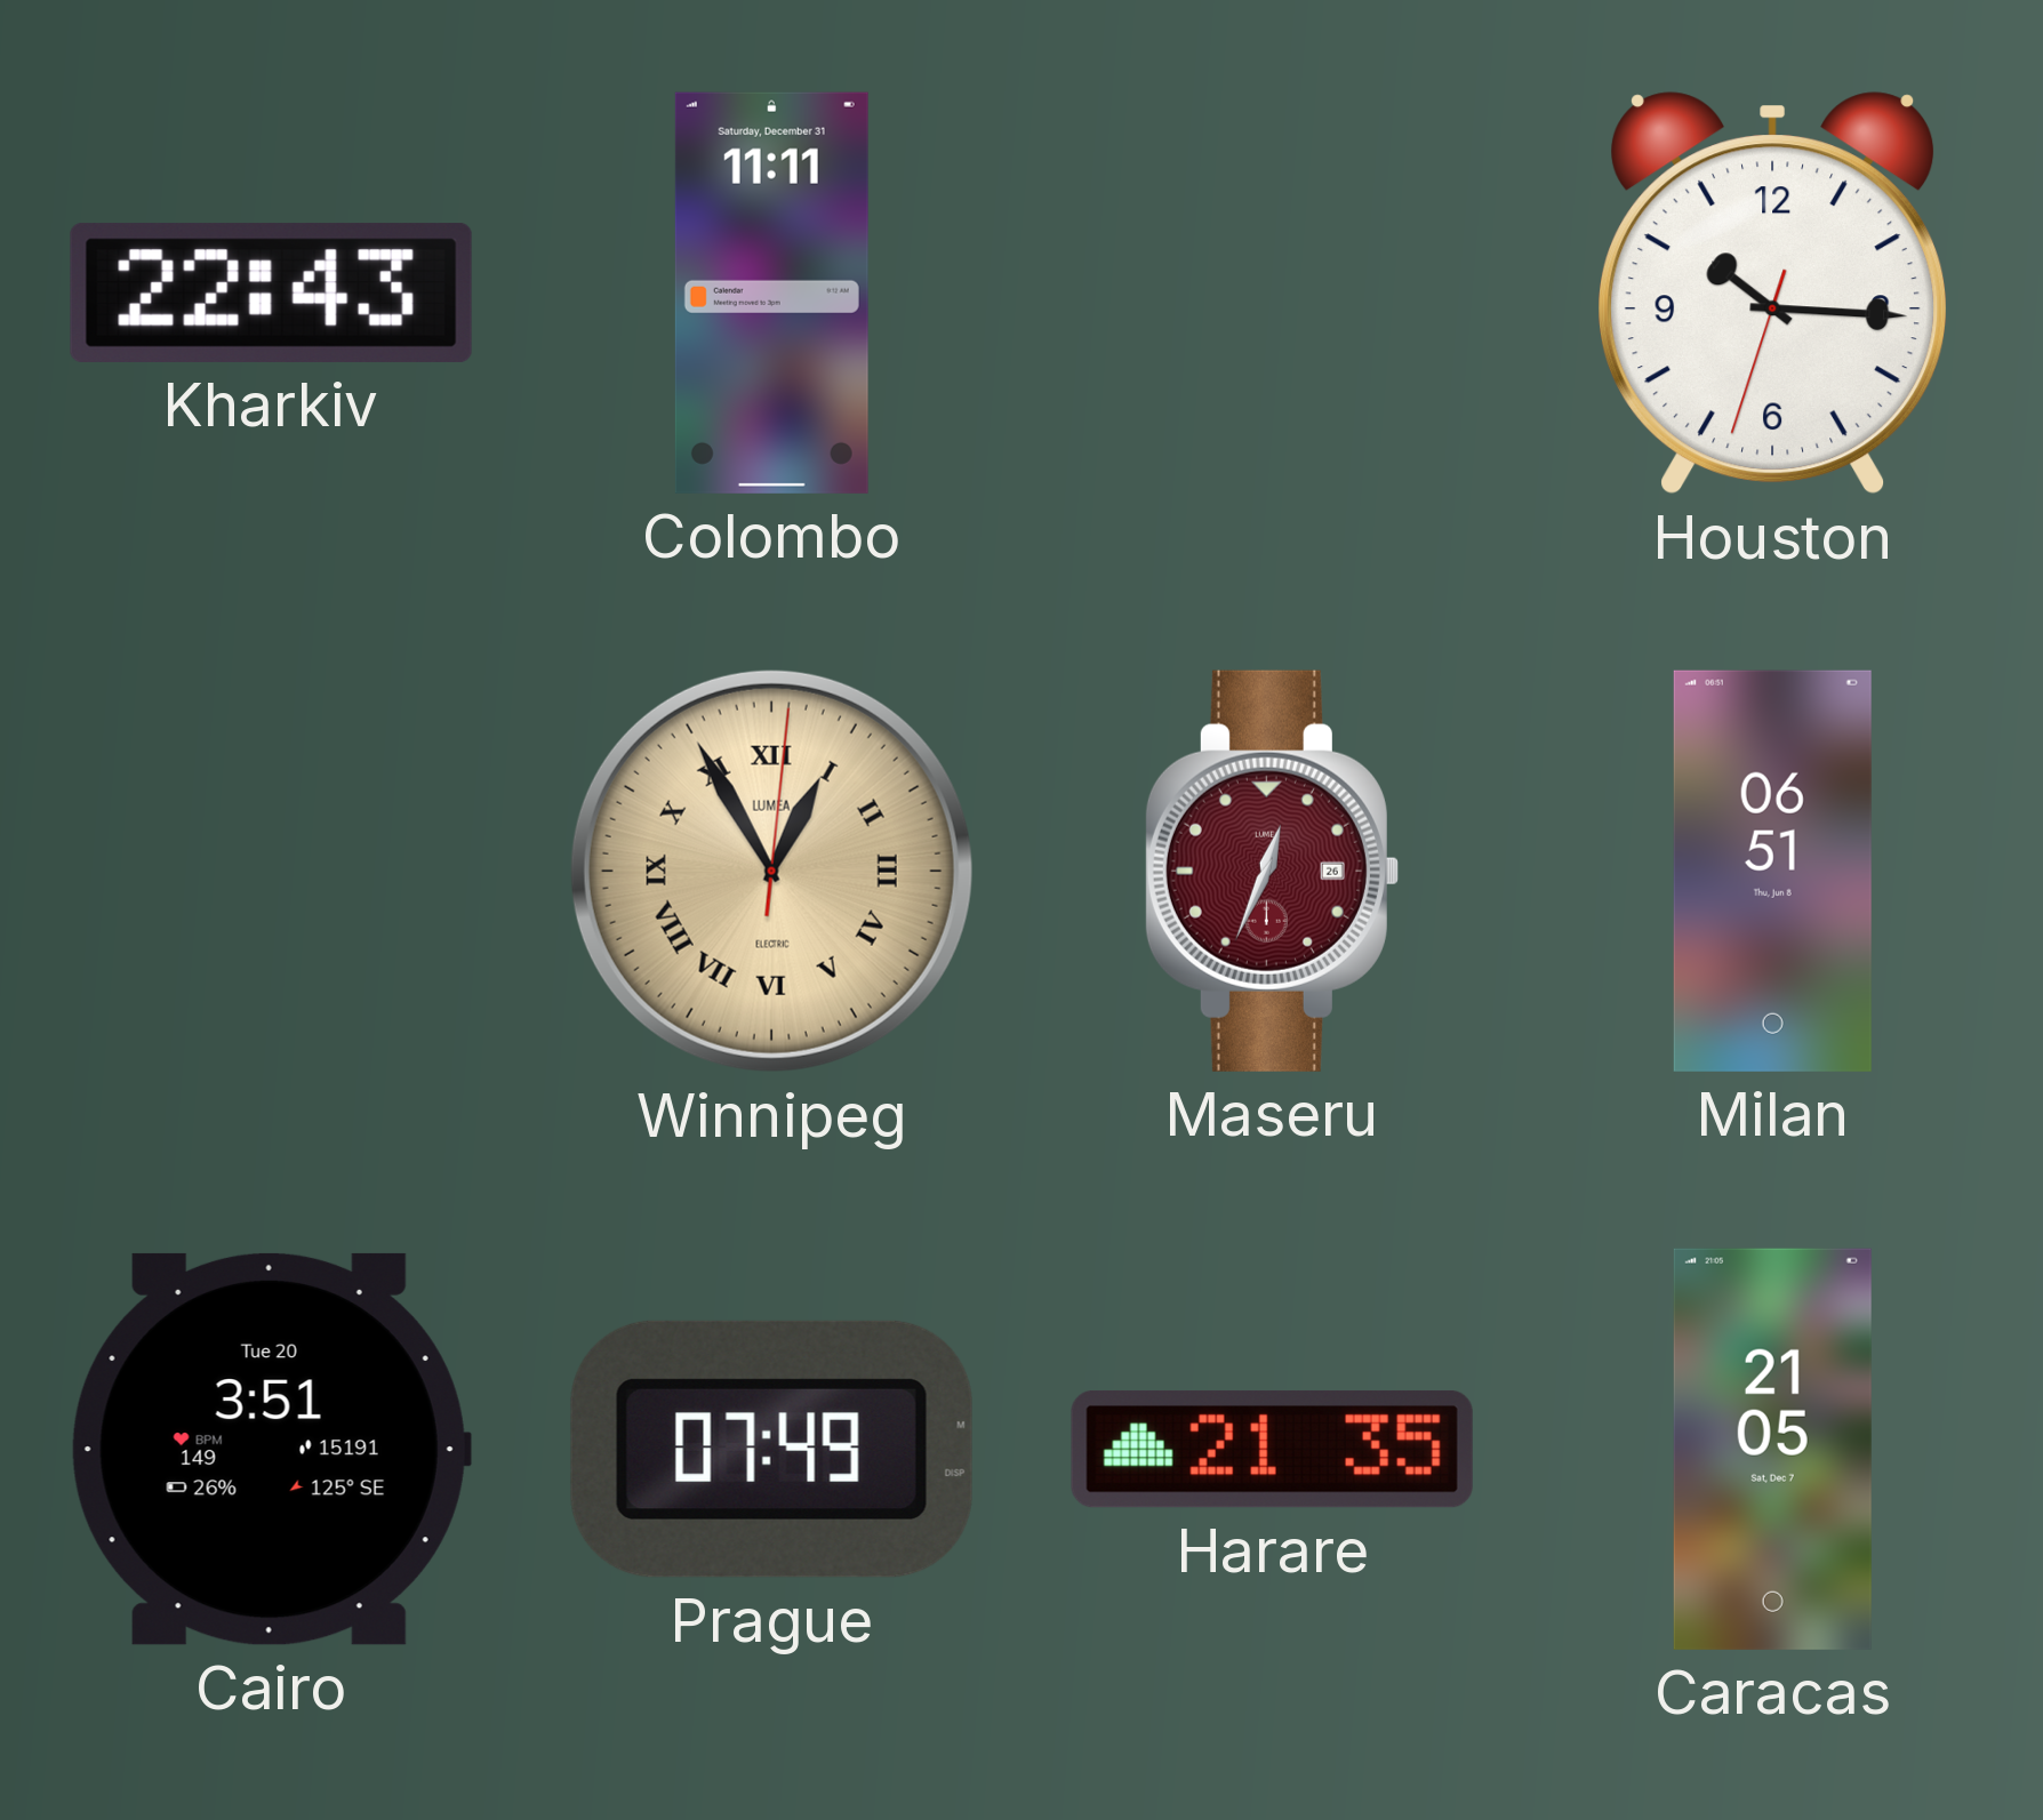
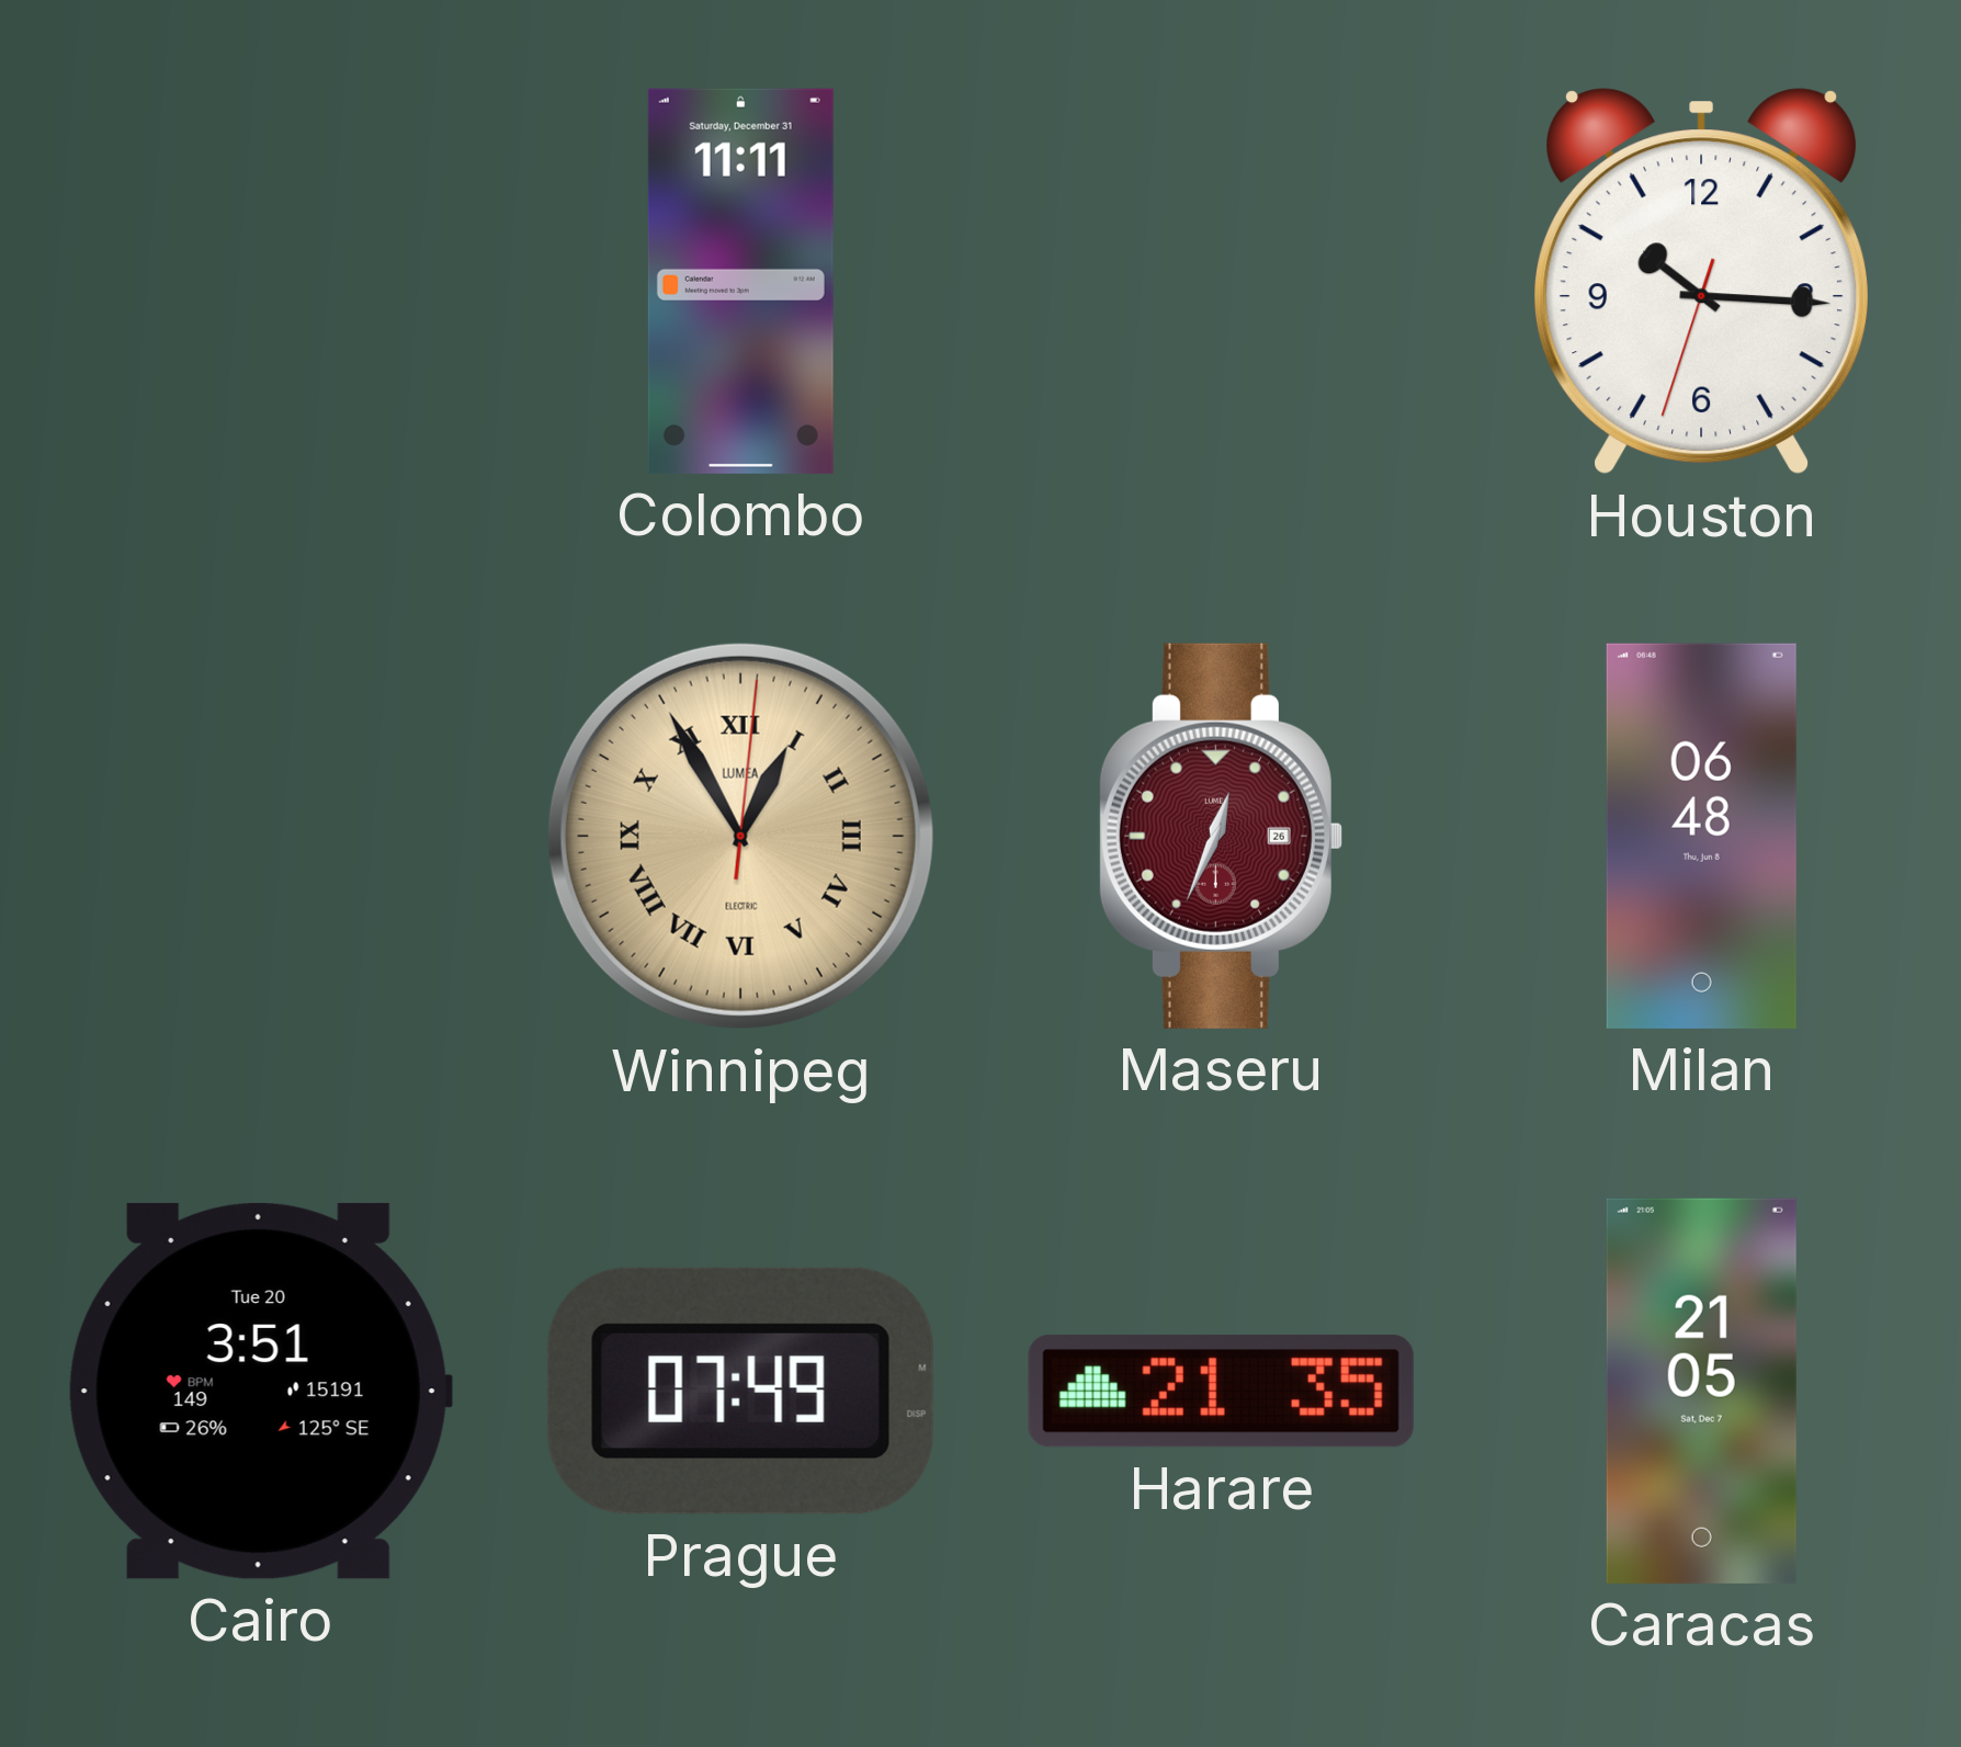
Kharkiv: 22:43 -> none
Milan: 06:51 -> 06:48
